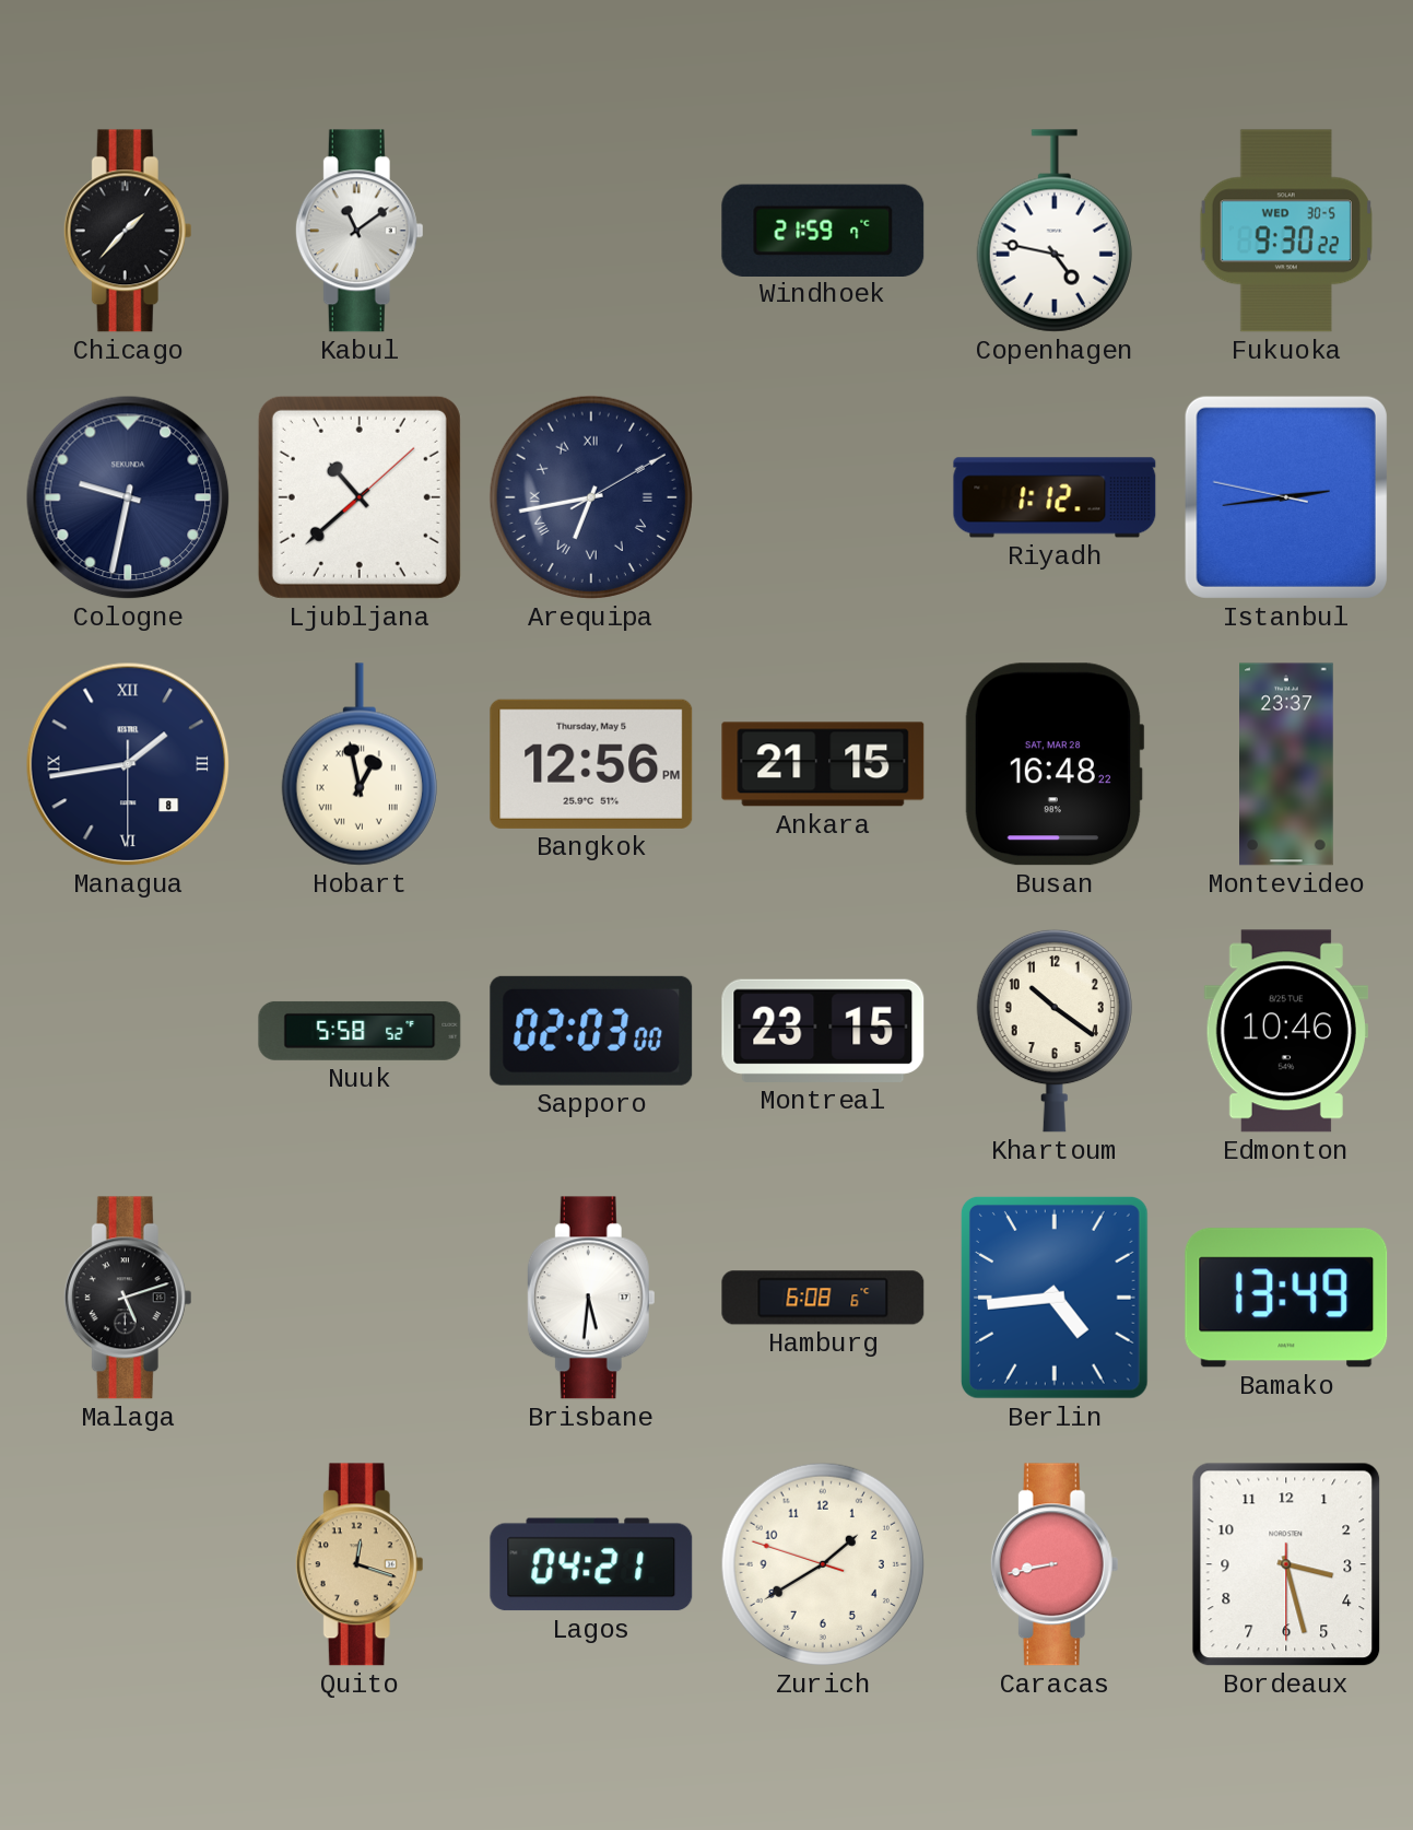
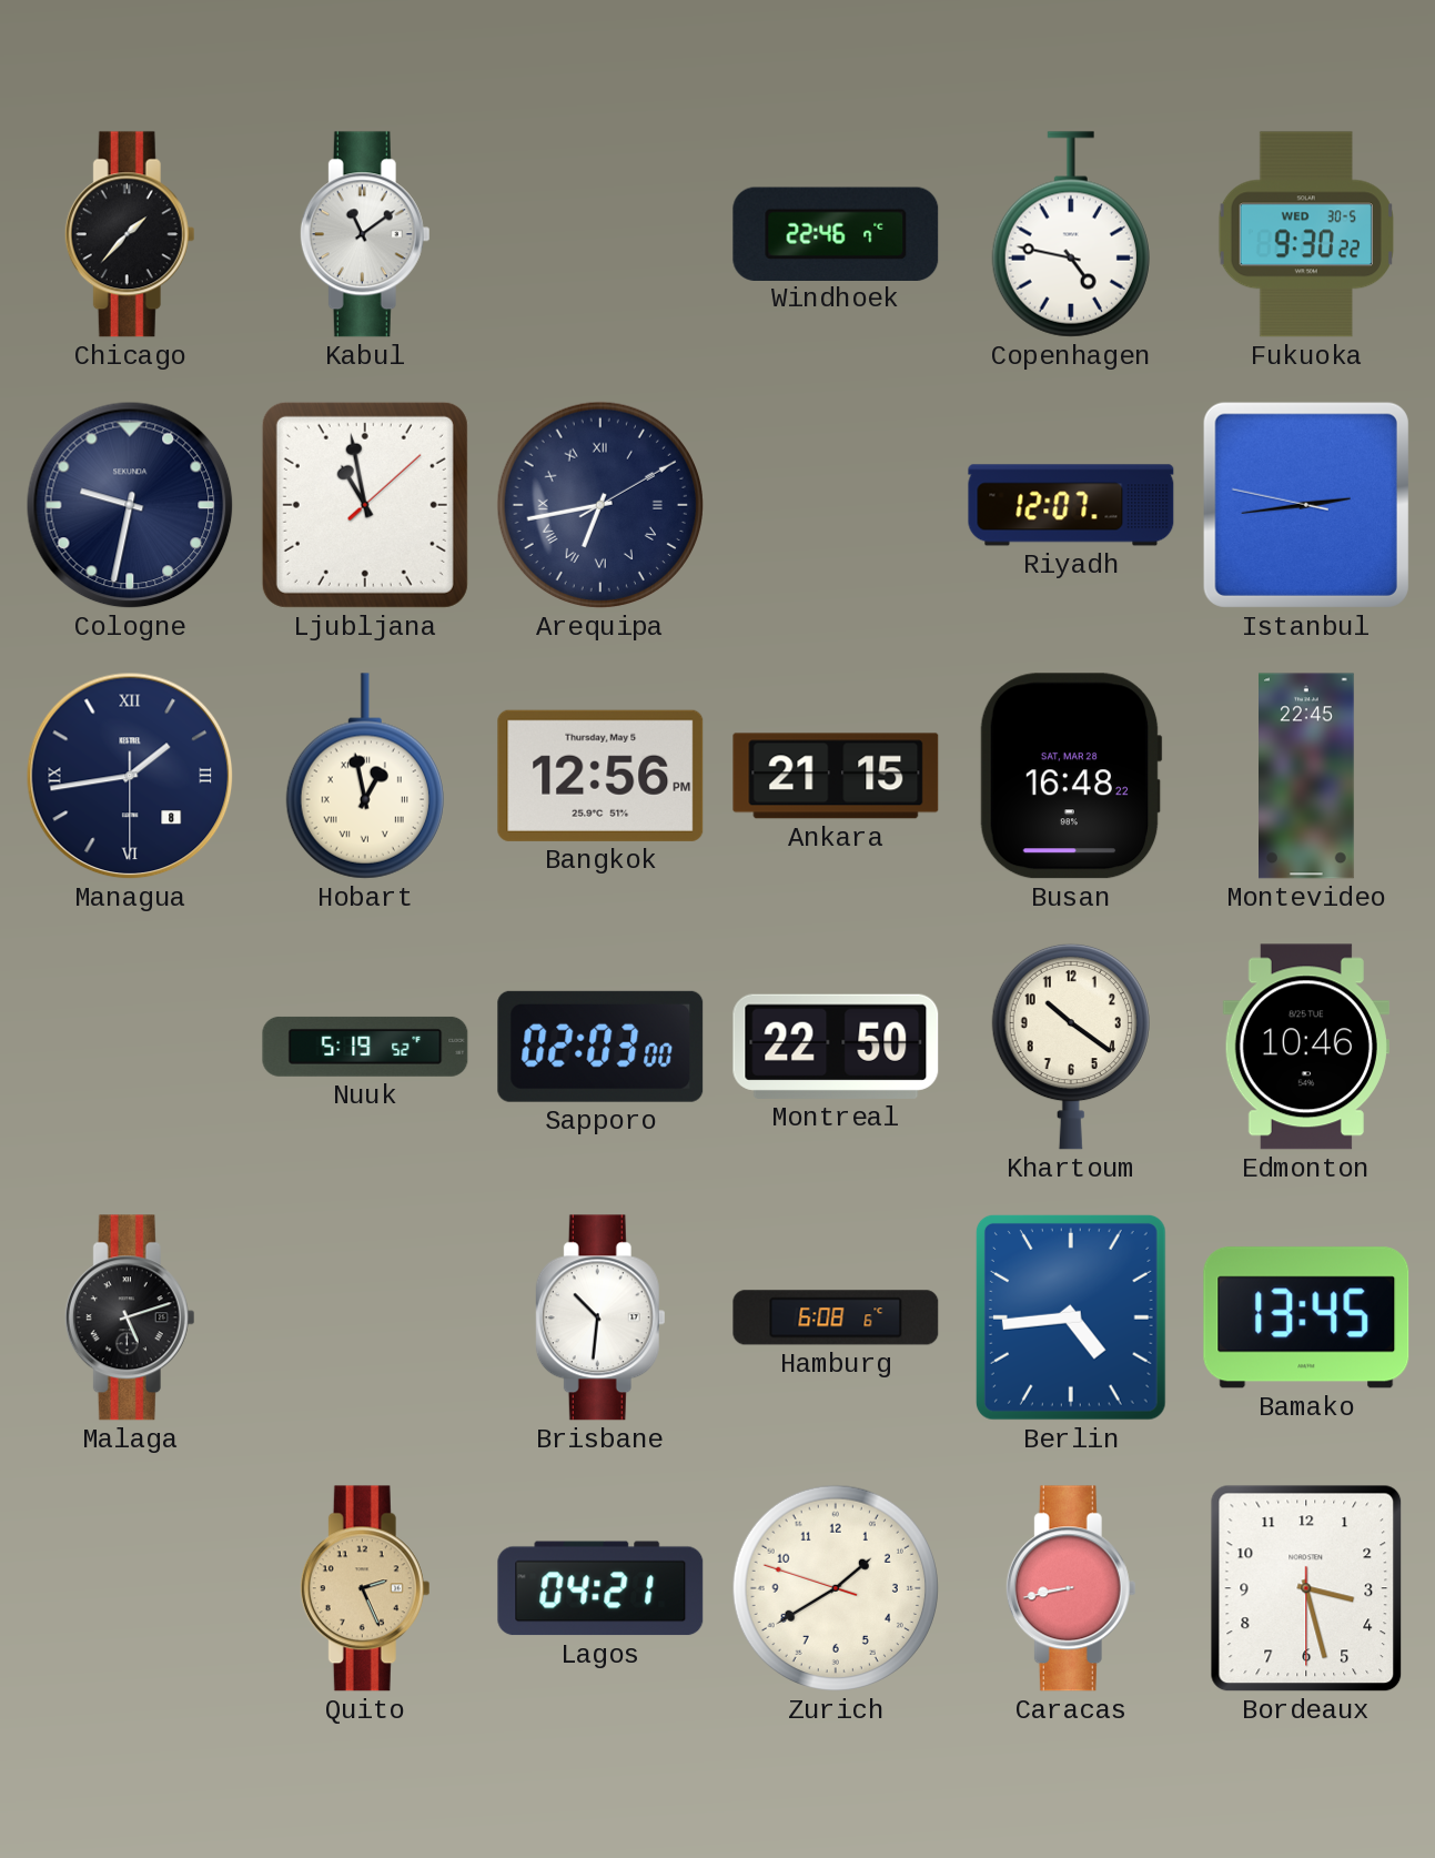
Windhoek: 21:59 -> 22:46
Ljubljana: 10:38 -> 10:58
Riyadh: 1:12 -> 12:07
Montevideo: 23:37 -> 22:45
Nuuk: 5:58 -> 5:19
Montreal: 23:15 -> 22:50
Brisbane: 5:31 -> 10:31
Bamako: 13:49 -> 13:45
Quito: 12:18 -> 2:26
